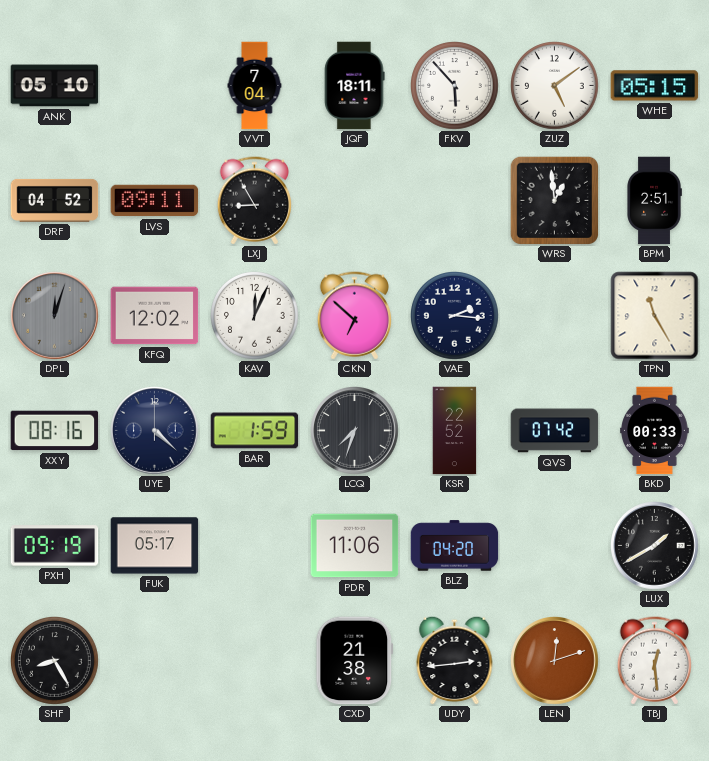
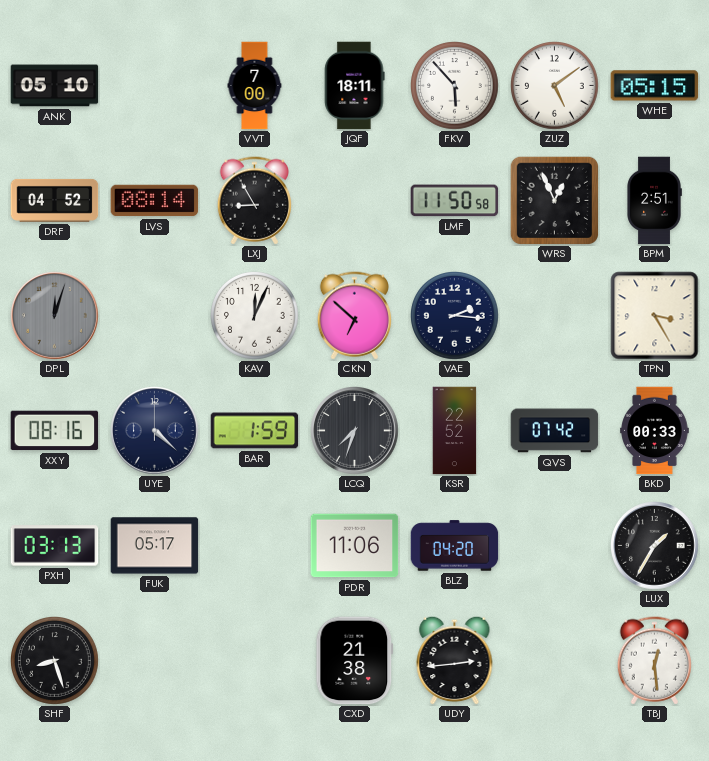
VVT: 7:04 -> 7:00
LVS: 09:11 -> 08:14
LMF: none -> 11:50
WRS: 12:59 -> 12:56
KFQ: 12:02 -> none
TPN: 11:25 -> 3:25
PXH: 09:19 -> 03:13
LUX: 1:40 -> 1:35
SHF: 8:25 -> 8:27
LEN: 12:12 -> none
